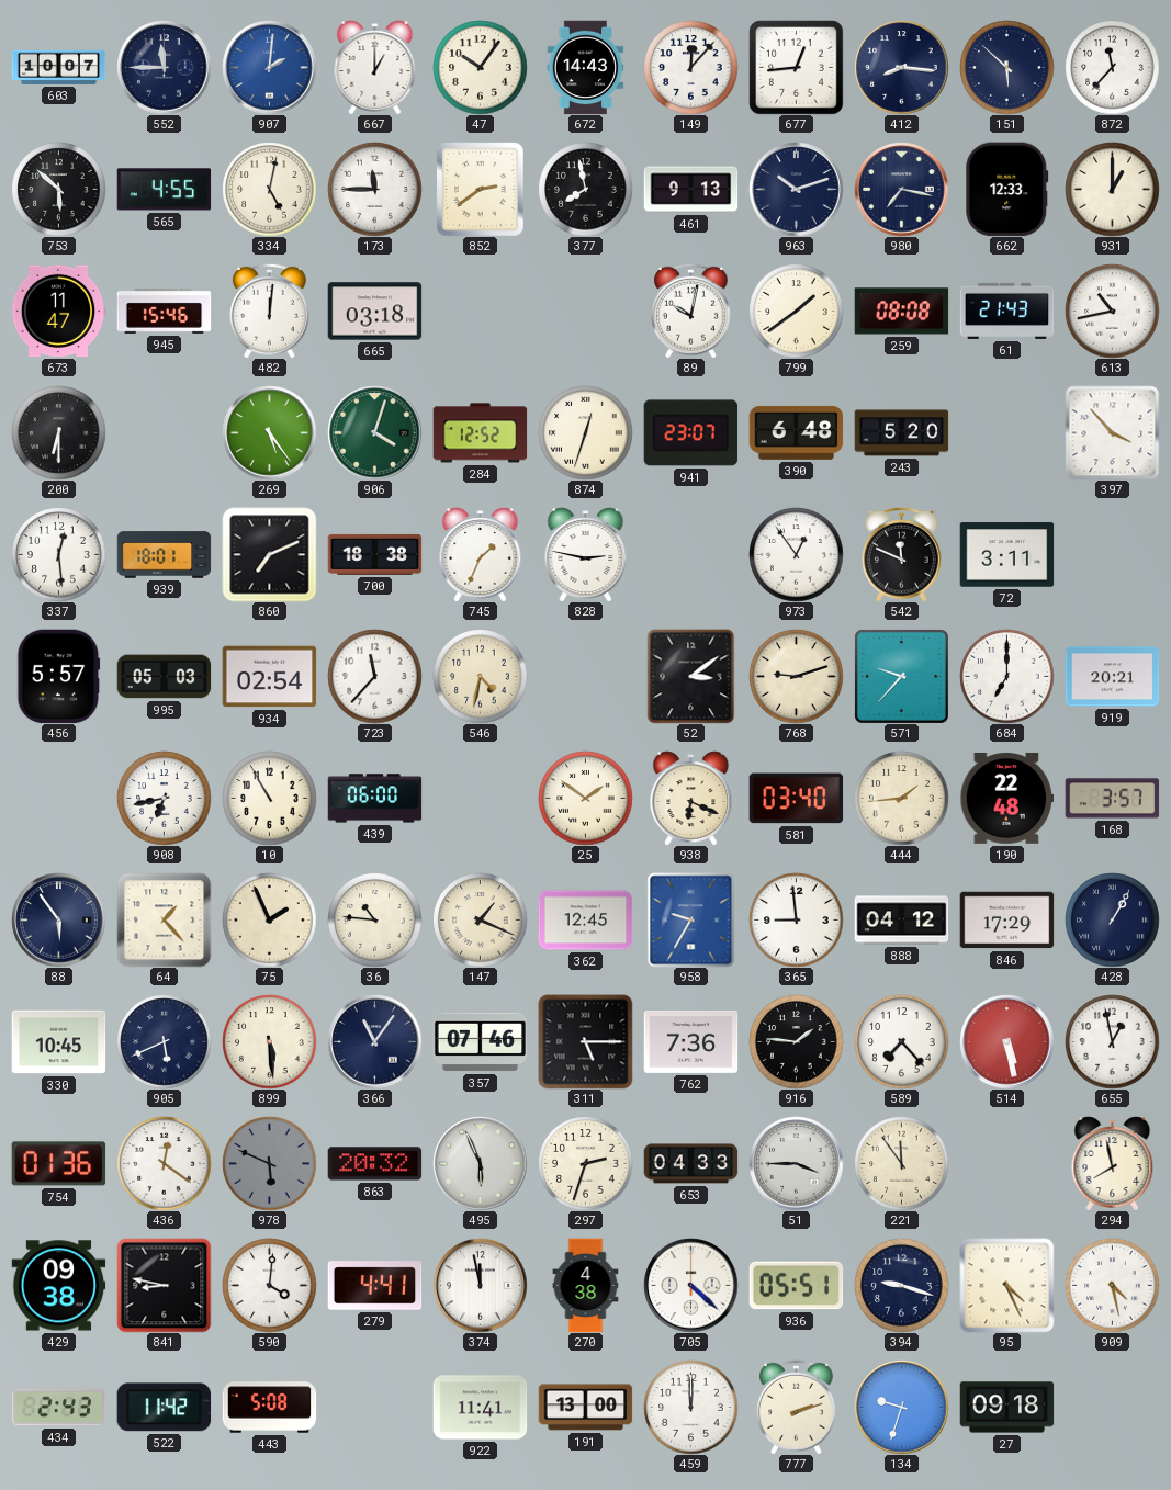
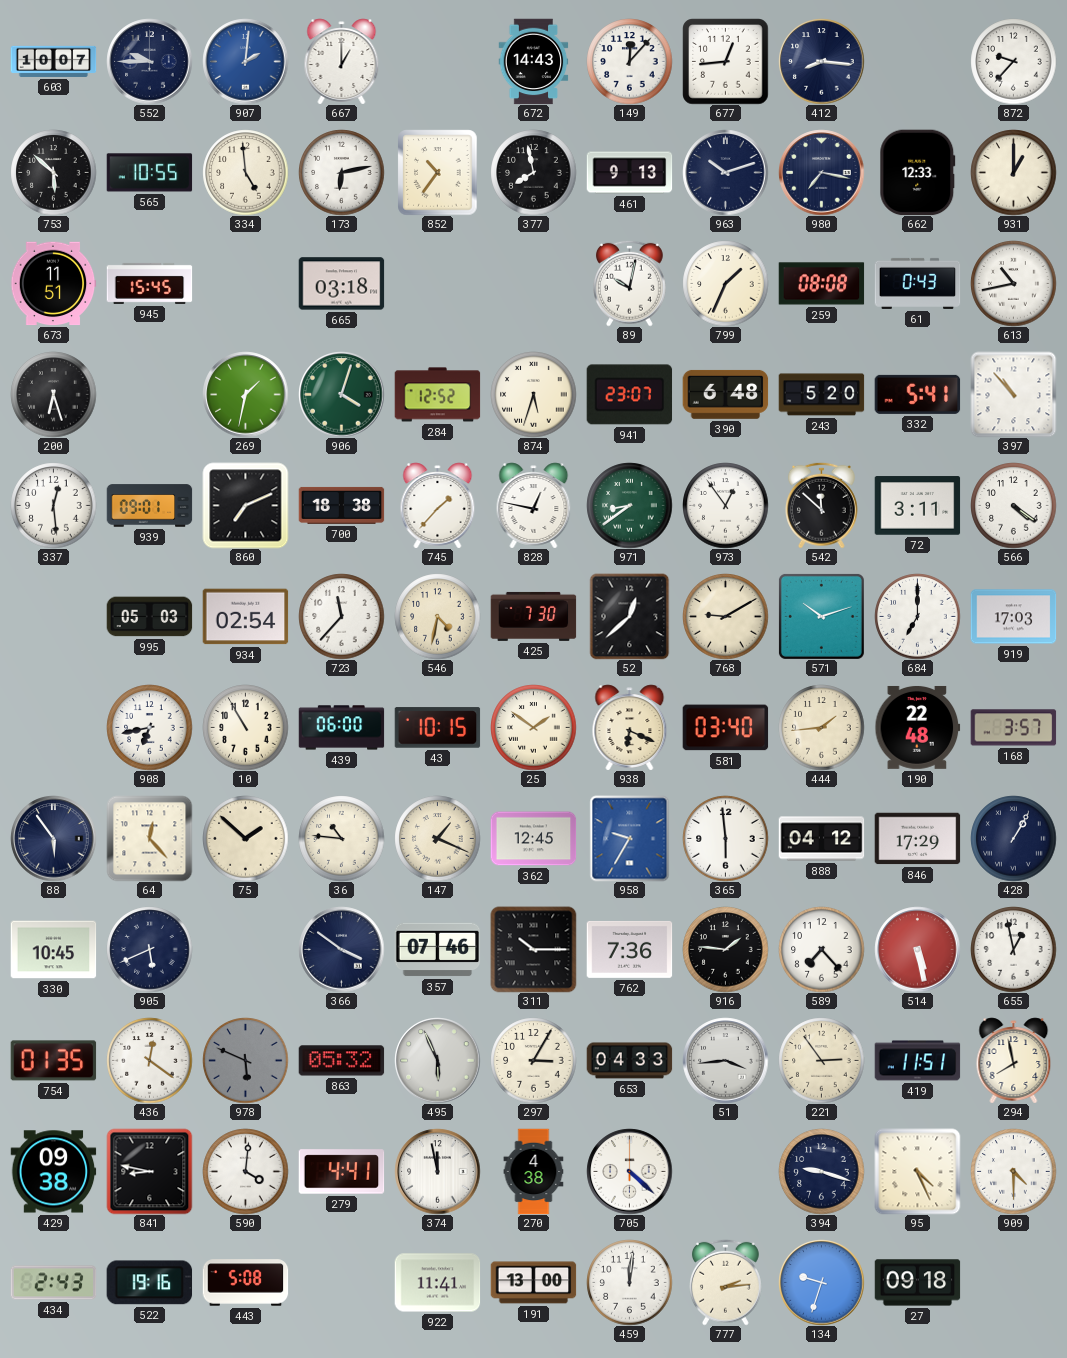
552: 11:45 -> 9:45
47: 10:06 -> none
151: 5:52 -> none
872: 11:37 -> 9:37
565: 4:55 -> 10:55
334: 5:02 -> 4:59
173: 11:45 -> 6:13
852: 2:39 -> 10:36
673: 11:47 -> 11:51
945: 15:46 -> 15:45
482: 12:01 -> none
799: 1:39 -> 1:34
61: 21:43 -> 0:43
200: 6:30 -> 6:27
269: 5:24 -> 1:32
874: 12:33 -> 5:33
332: none -> 5:41
397: 3:53 -> 10:53
939: 18:01 -> 09:01
745: 1:34 -> 1:37
828: 2:47 -> 12:47
971: none -> 8:39
542: 11:49 -> 11:52
566: none -> 4:21
456: 5:57 -> none
425: none -> 7:30
52: 3:09 -> 12:38
768: 9:12 -> 9:10
571: 9:37 -> 10:12
919: 20:21 -> 17:03
43: none -> 10:15
64: 1:23 -> 12:23
75: 1:56 -> 1:52
365: 8:59 -> 5:59
899: 5:29 -> none
366: 11:06 -> 3:51
311: 5:15 -> 10:15
754: 01:36 -> 01:35
863: 20:32 -> 05:32
297: 2:33 -> 3:05
51: 3:45 -> 3:44
221: 11:54 -> 2:54
419: none -> 11:51
936: 05:51 -> none
909: 4:28 -> 4:30
522: 11:42 -> 19:16
459: 12:00 -> 12:01
777: 2:12 -> 2:14
